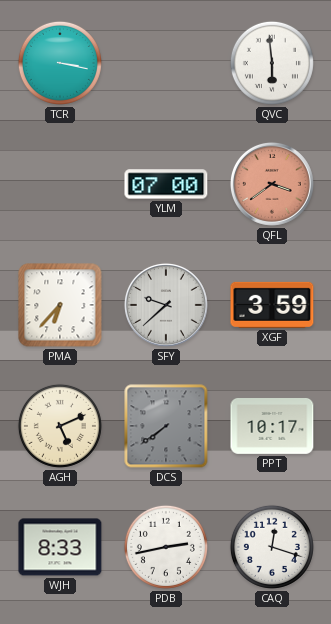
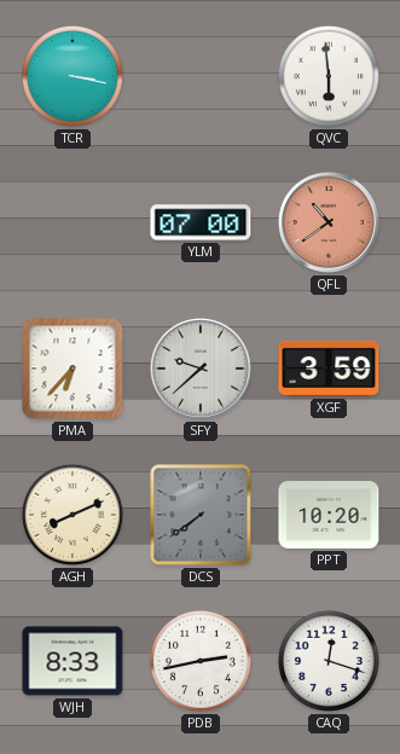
QFL: 3:39 -> 10:39
AGH: 5:11 -> 8:11
PPT: 10:17 -> 10:20
